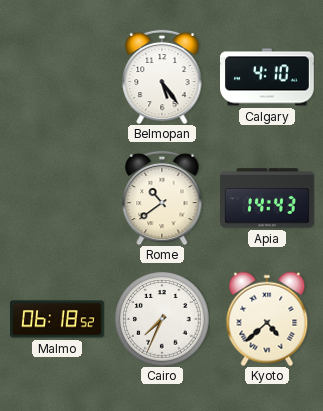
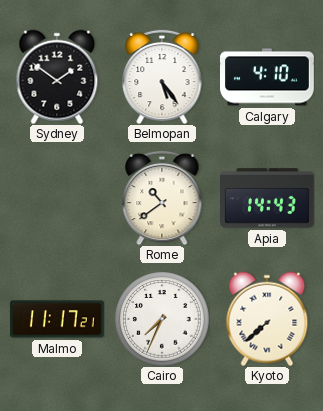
Sydney: none -> 1:51
Malmo: 06:18 -> 11:17
Kyoto: 4:38 -> 7:38
